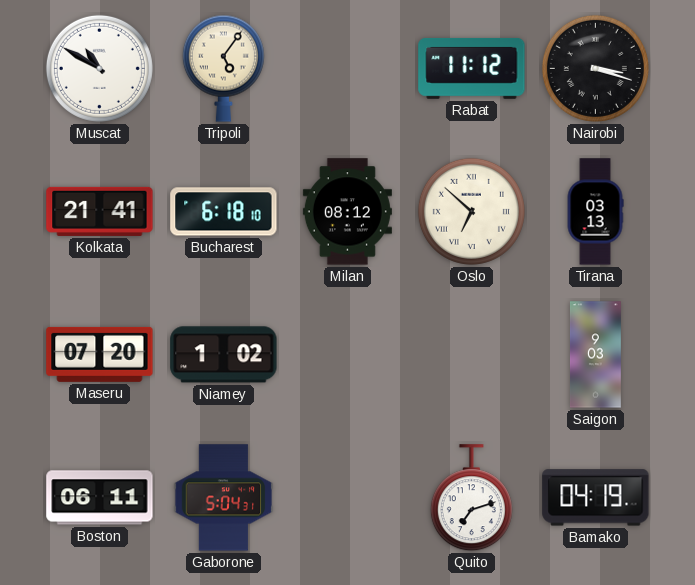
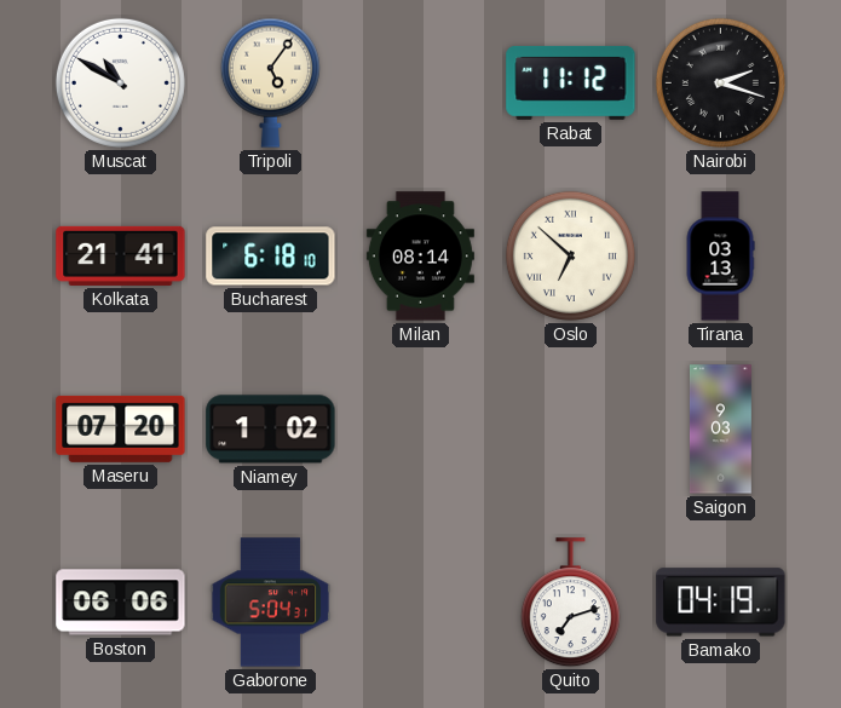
Nairobi: 3:18 -> 2:18
Milan: 08:12 -> 08:14
Boston: 06:11 -> 06:06
